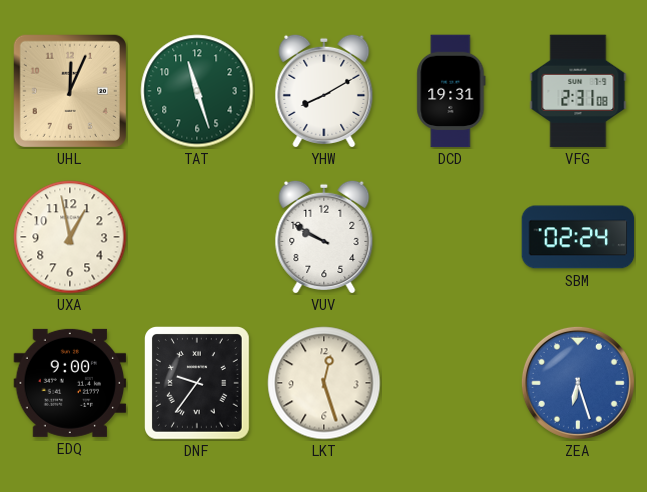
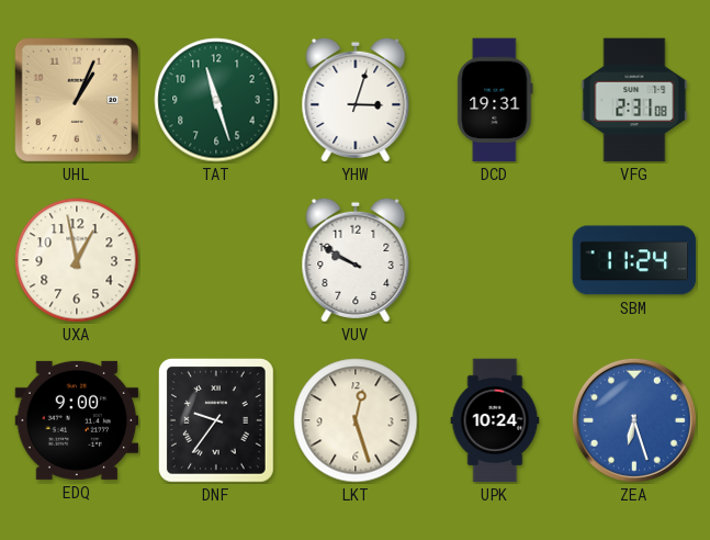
UHL: 12:04 -> 1:04
YHW: 8:10 -> 3:03
SBM: 02:24 -> 11:24
UPK: none -> 10:24
